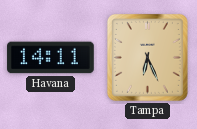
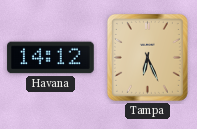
Havana: 14:11 -> 14:12
